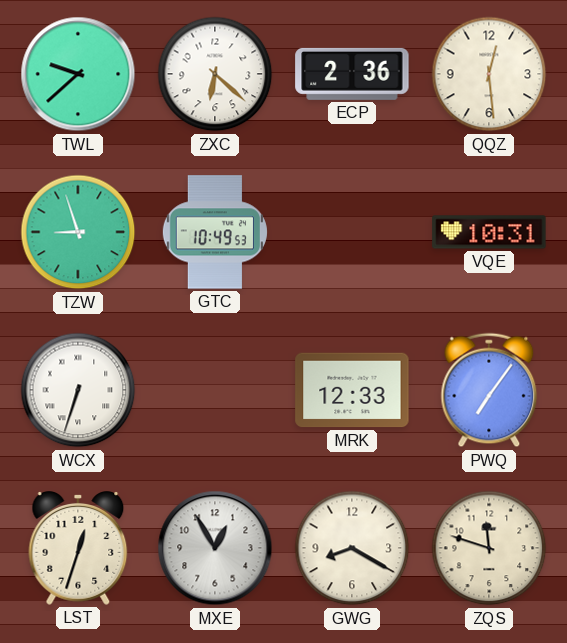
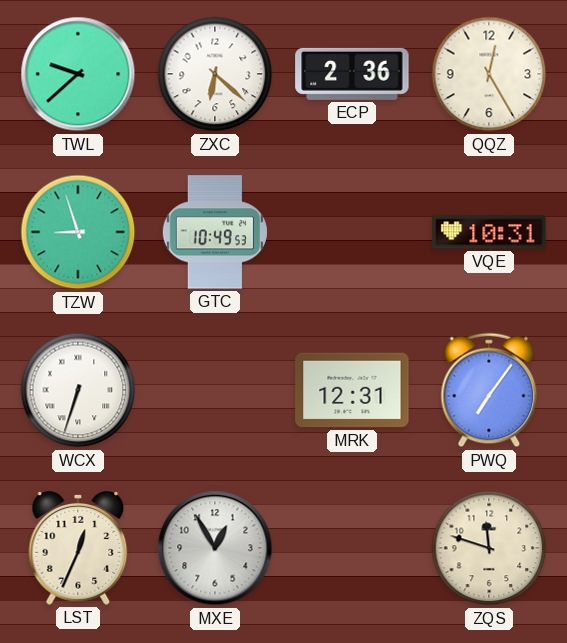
QQZ: 12:29 -> 12:25
MRK: 12:33 -> 12:31
LST: 12:33 -> 12:34
GWG: 8:20 -> none
